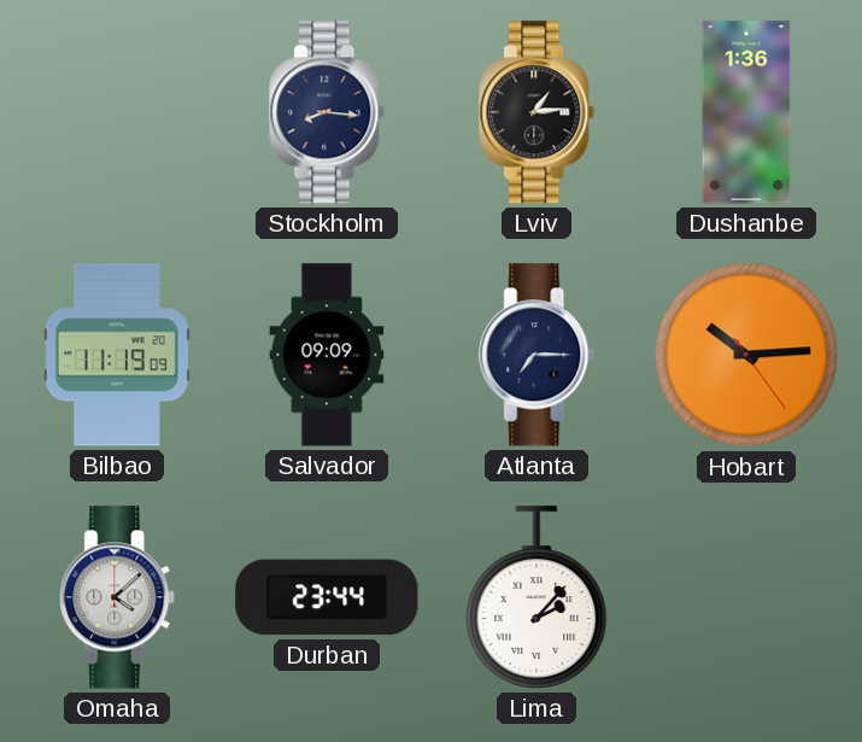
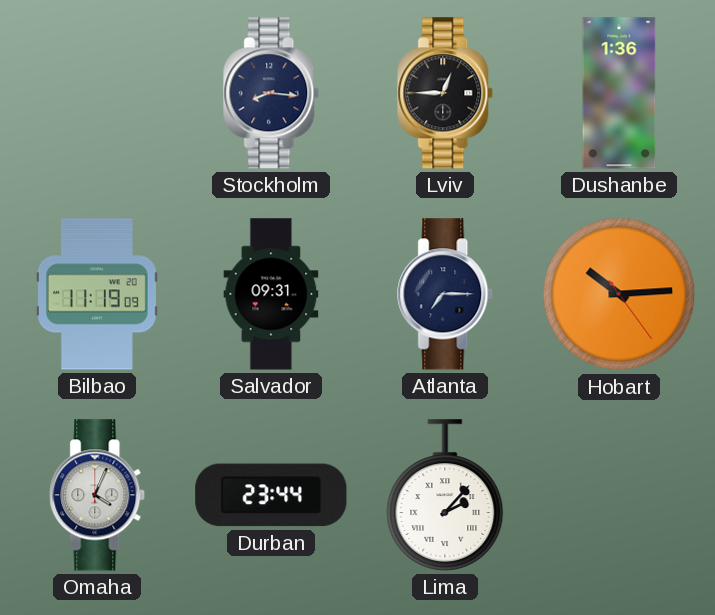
Lviv: 1:14 -> 12:45
Salvador: 09:09 -> 09:31
Omaha: 4:08 -> 4:04
